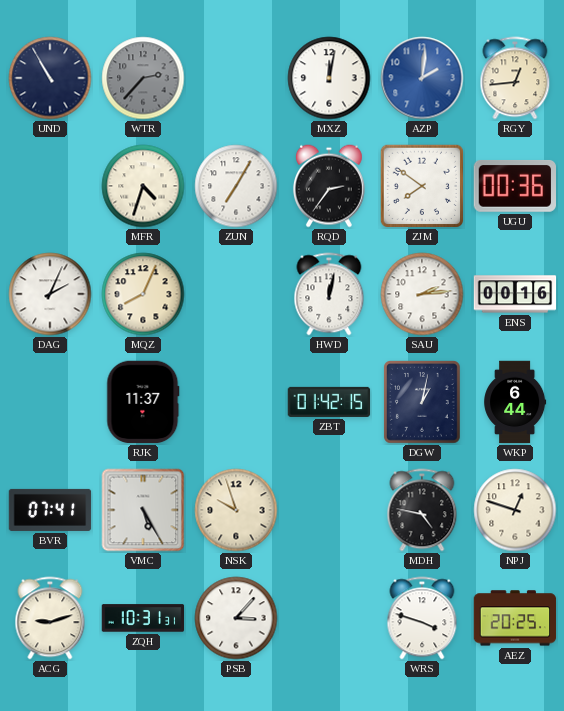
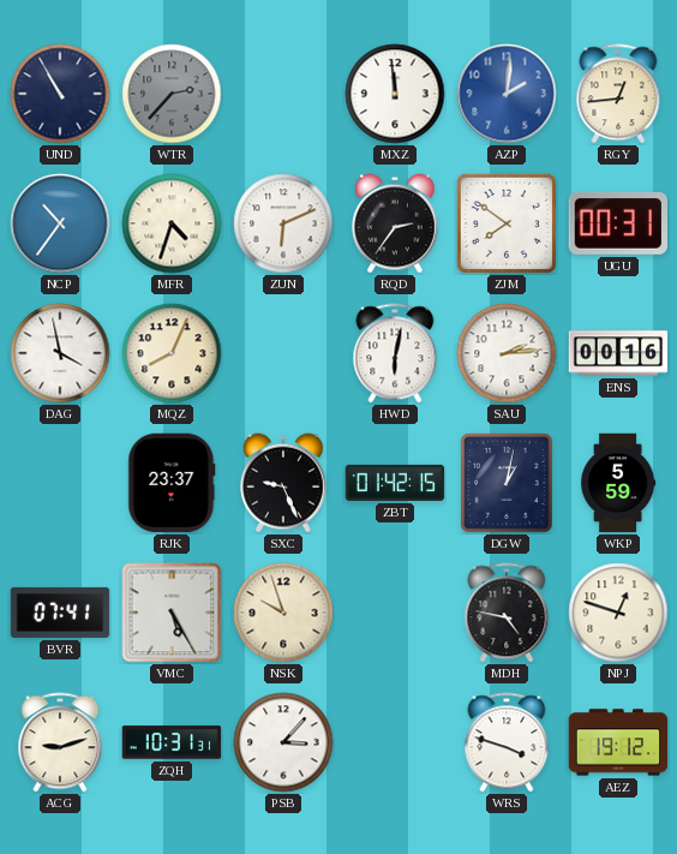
MXZ: 12:02 -> 11:59
NCP: none -> 10:36
ZUN: 7:05 -> 6:11
UGU: 00:36 -> 00:31
DAG: 2:04 -> 3:58
HWD: 12:02 -> 6:02
RJK: 11:37 -> 23:37
SXC: none -> 9:26
WKP: 6:44 -> 5:59
AEZ: 20:25 -> 19:12
